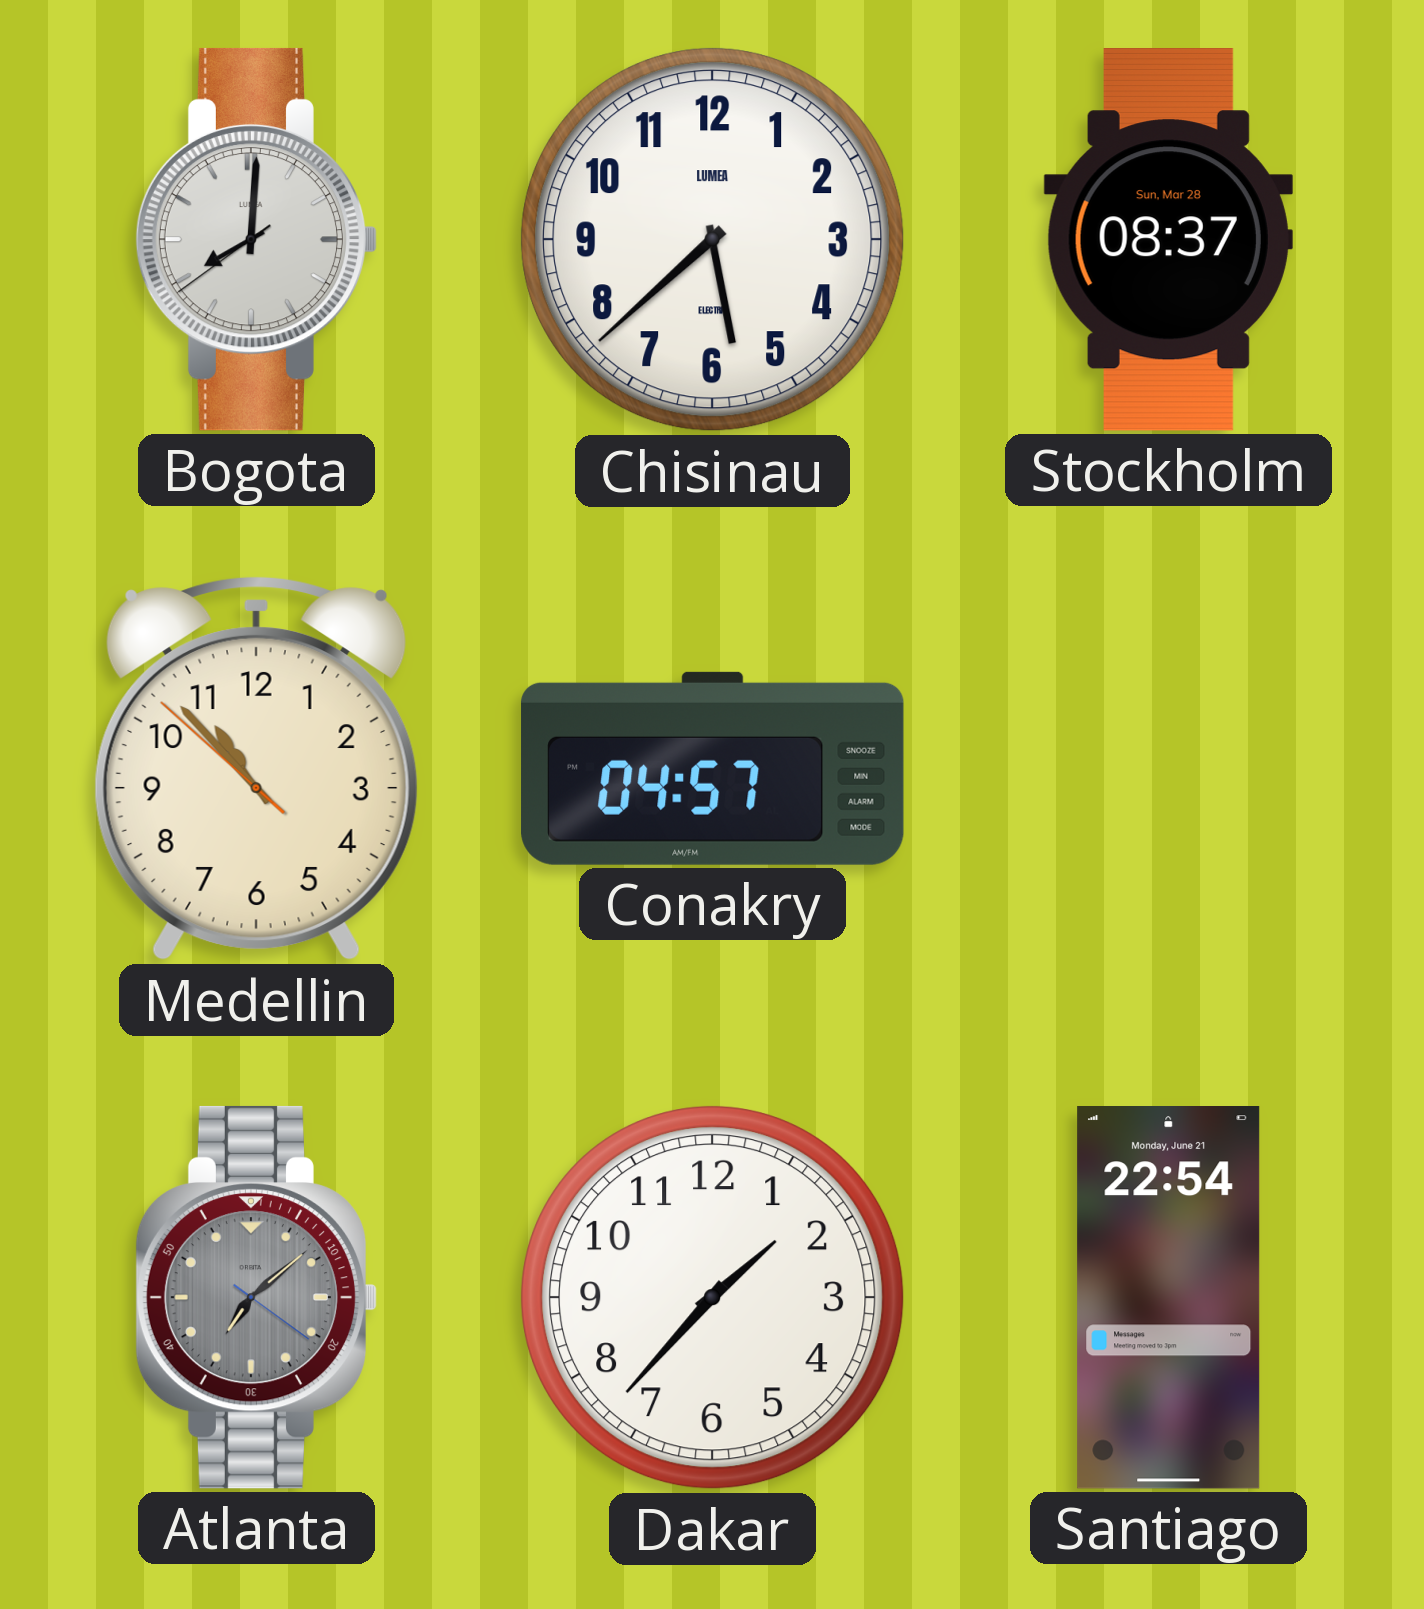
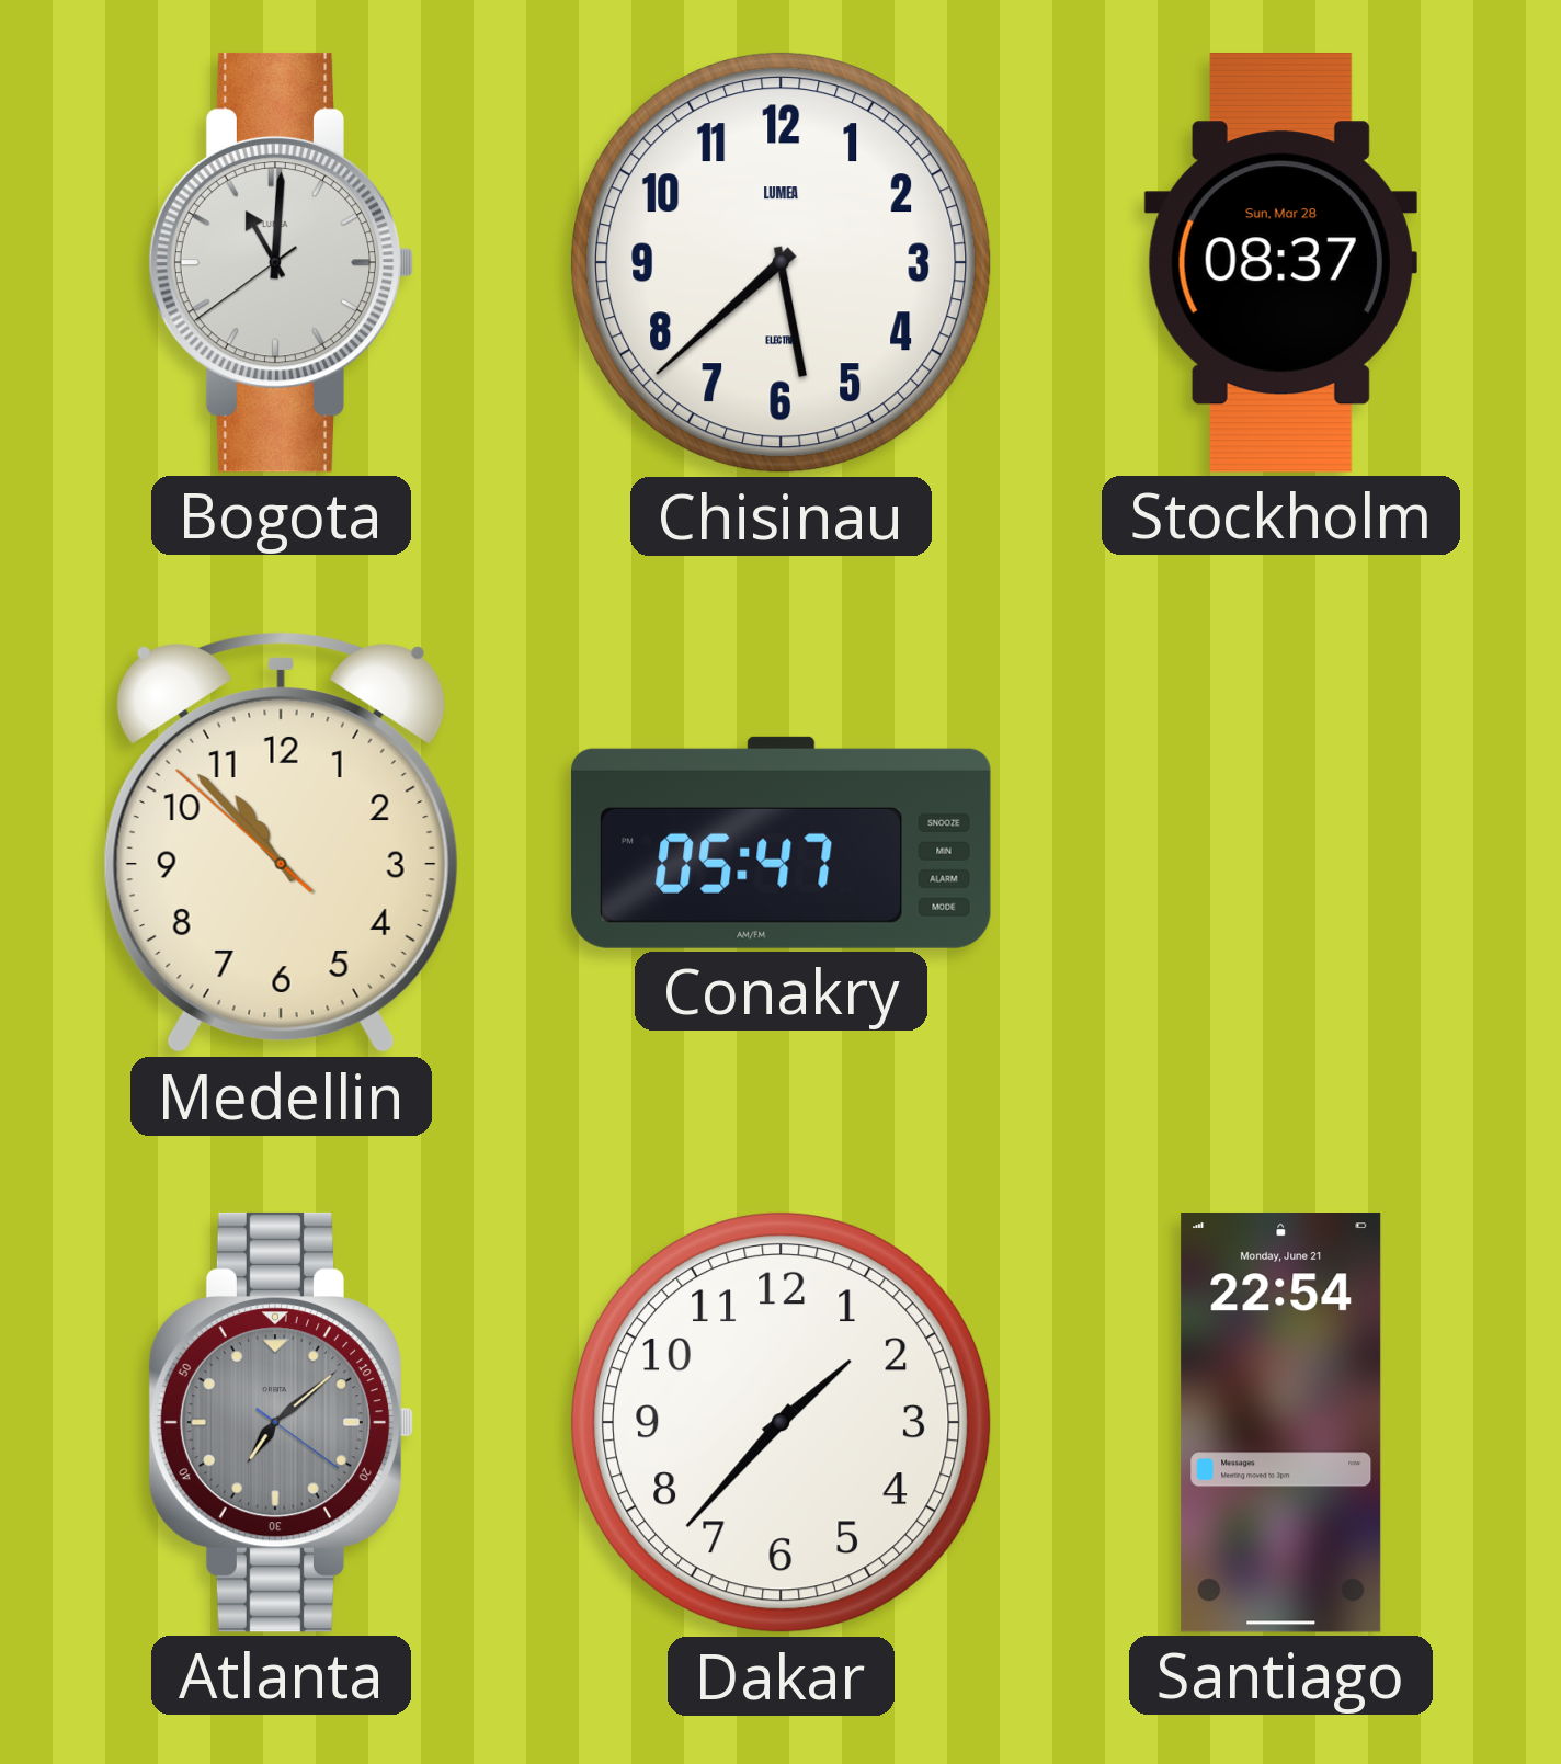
Bogota: 8:00 -> 11:00
Conakry: 04:57 -> 05:47
